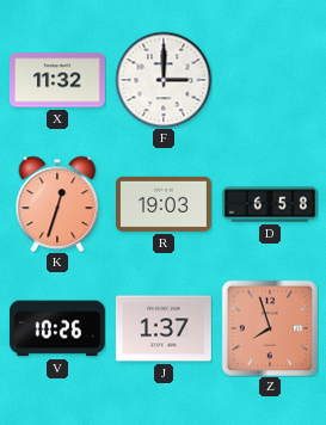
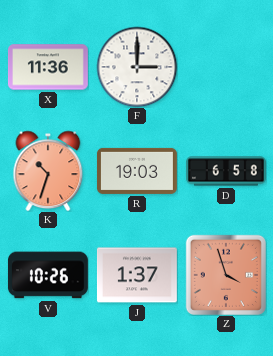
X: 11:32 -> 11:36
K: 12:33 -> 10:33
Z: 7:57 -> 3:57
